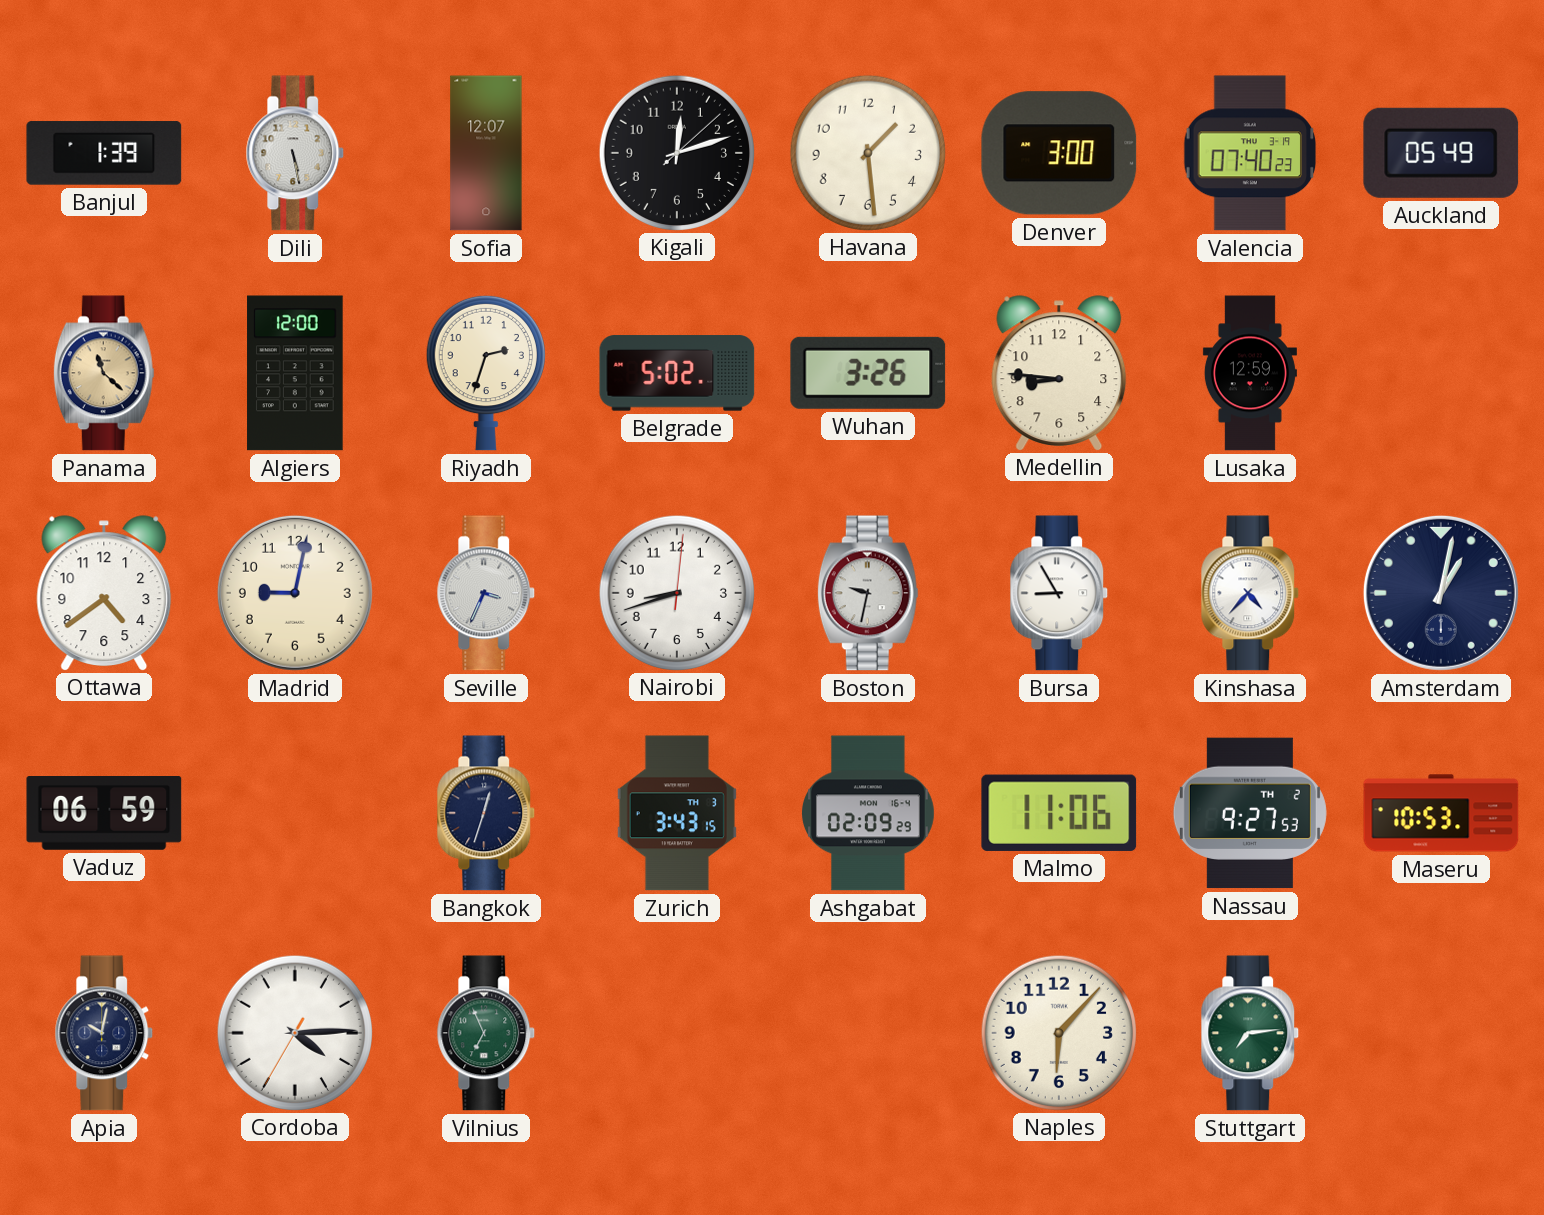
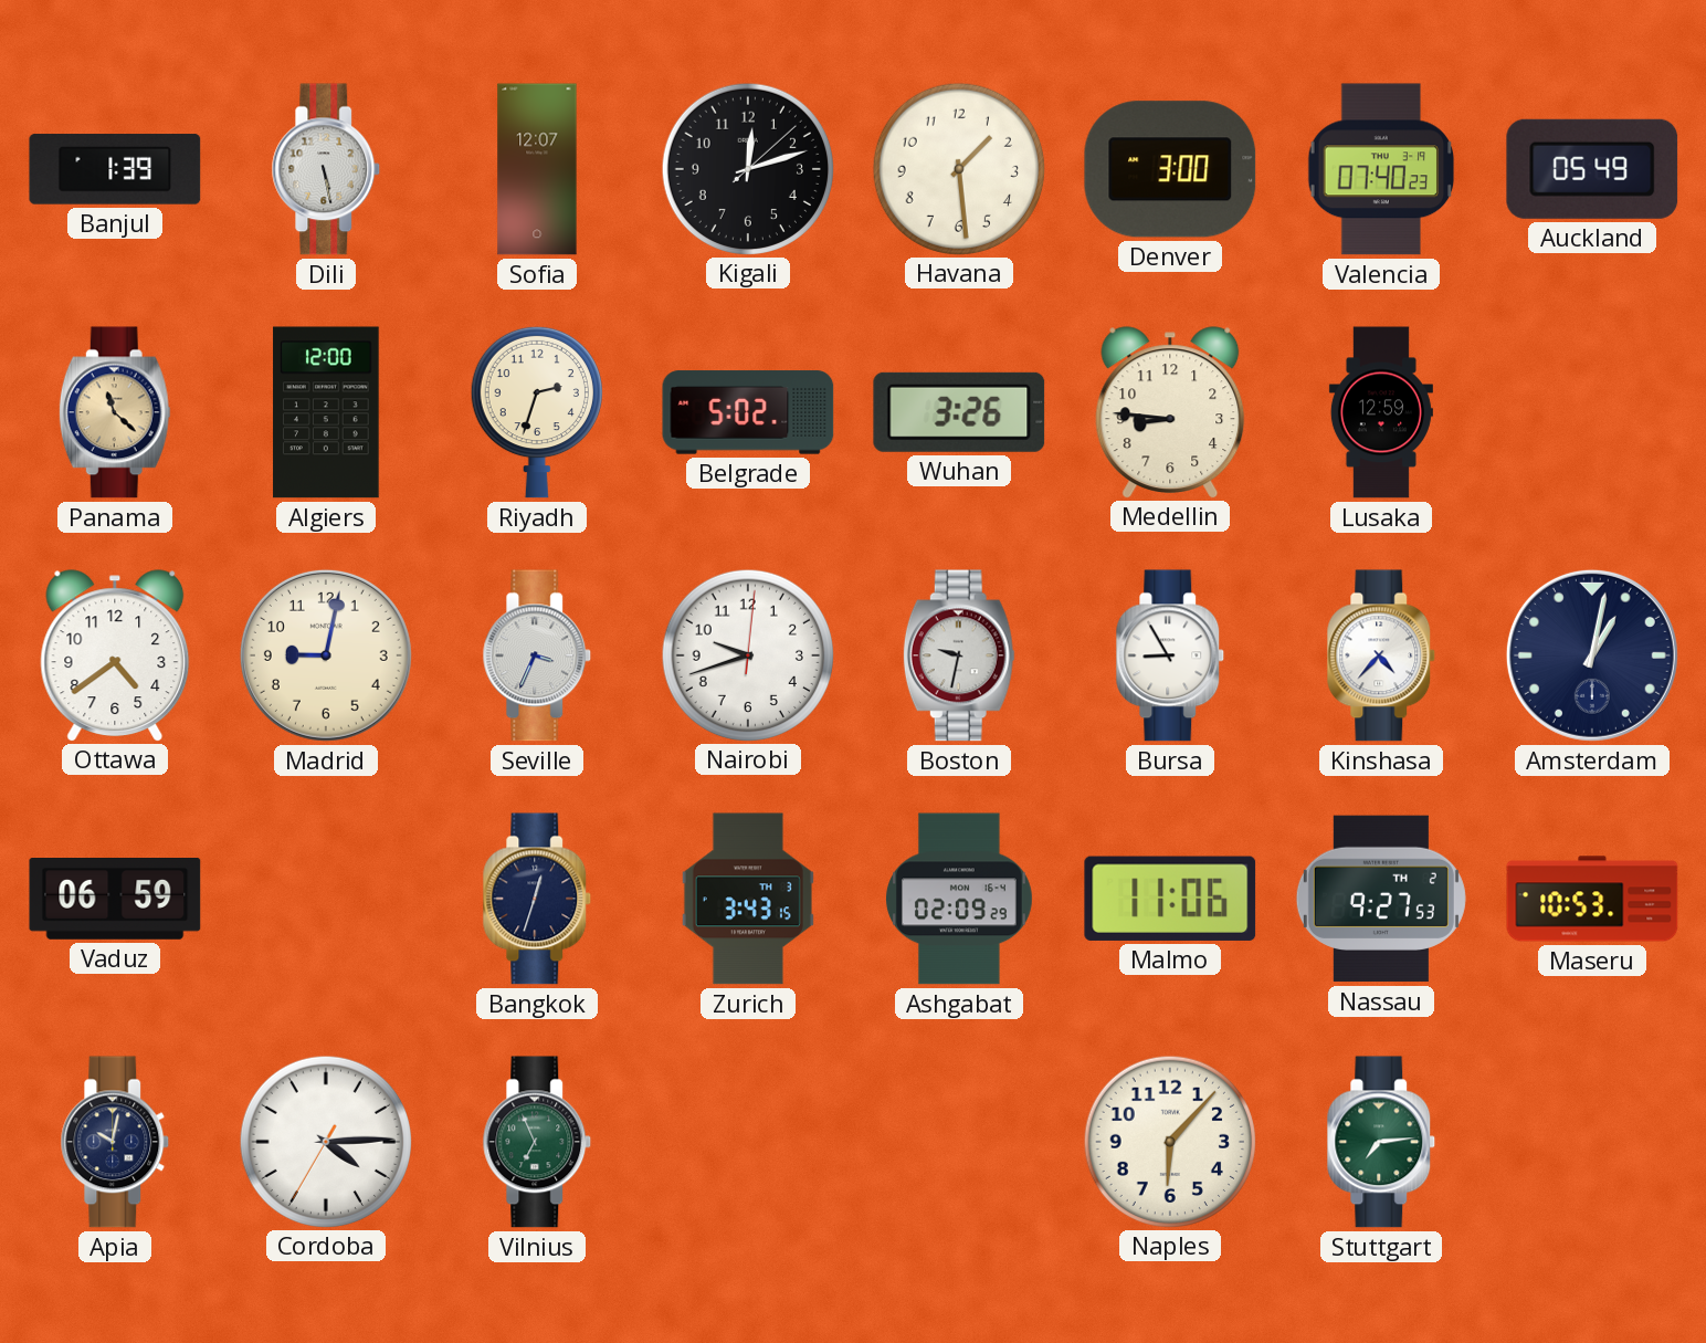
Nairobi: 8:42 -> 9:42
